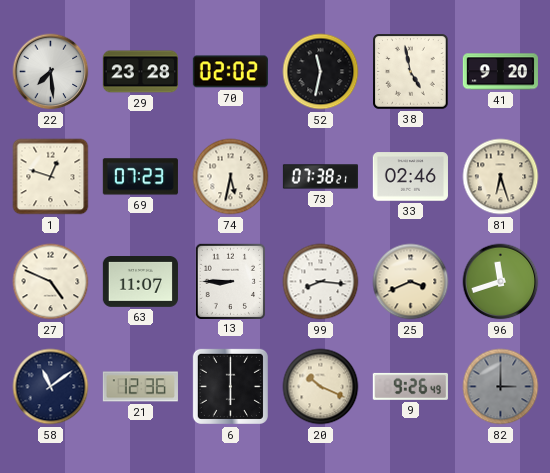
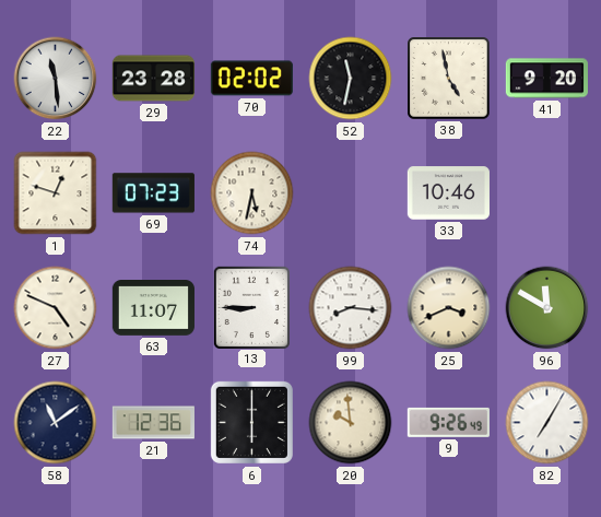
22: 7:29 -> 11:29
73: 07:38 -> none
33: 02:46 -> 10:46
81: 6:27 -> none
96: 11:42 -> 11:50
20: 10:19 -> 9:59
82: 3:00 -> 7:05
82 dial: grey -> white
